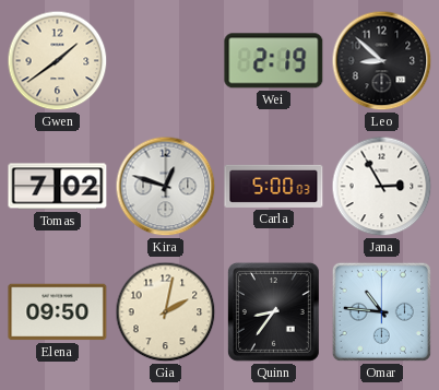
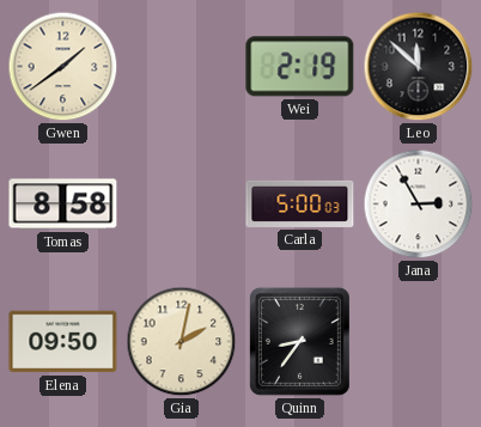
Leo: 8:52 -> 11:52
Tomas: 7:02 -> 8:58
Kira: 12:48 -> none
Omar: 10:46 -> none
